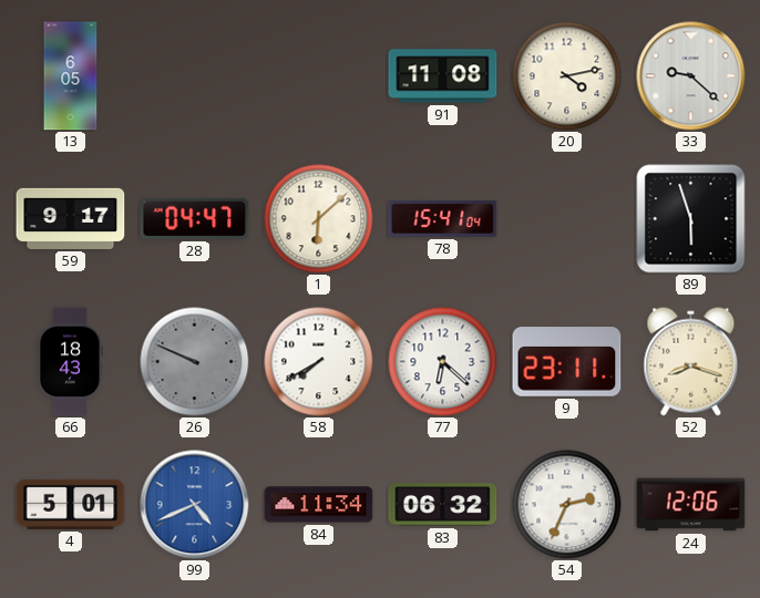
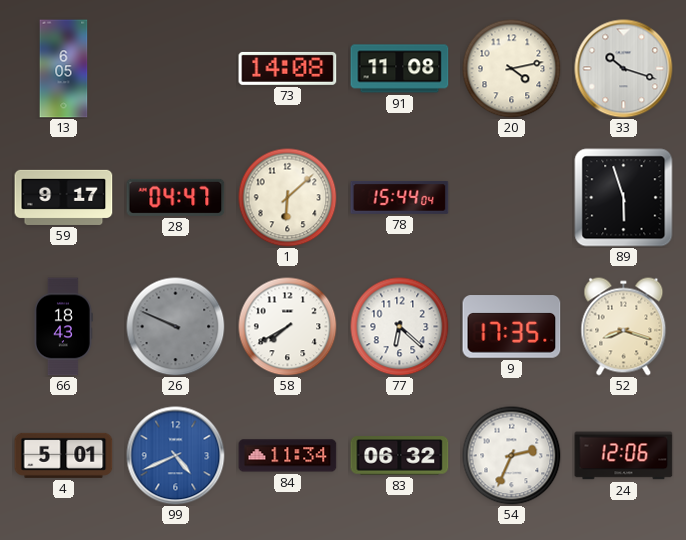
73: none -> 14:08
33: 9:22 -> 10:18
78: 15:41 -> 15:44
9: 23:11 -> 17:35
